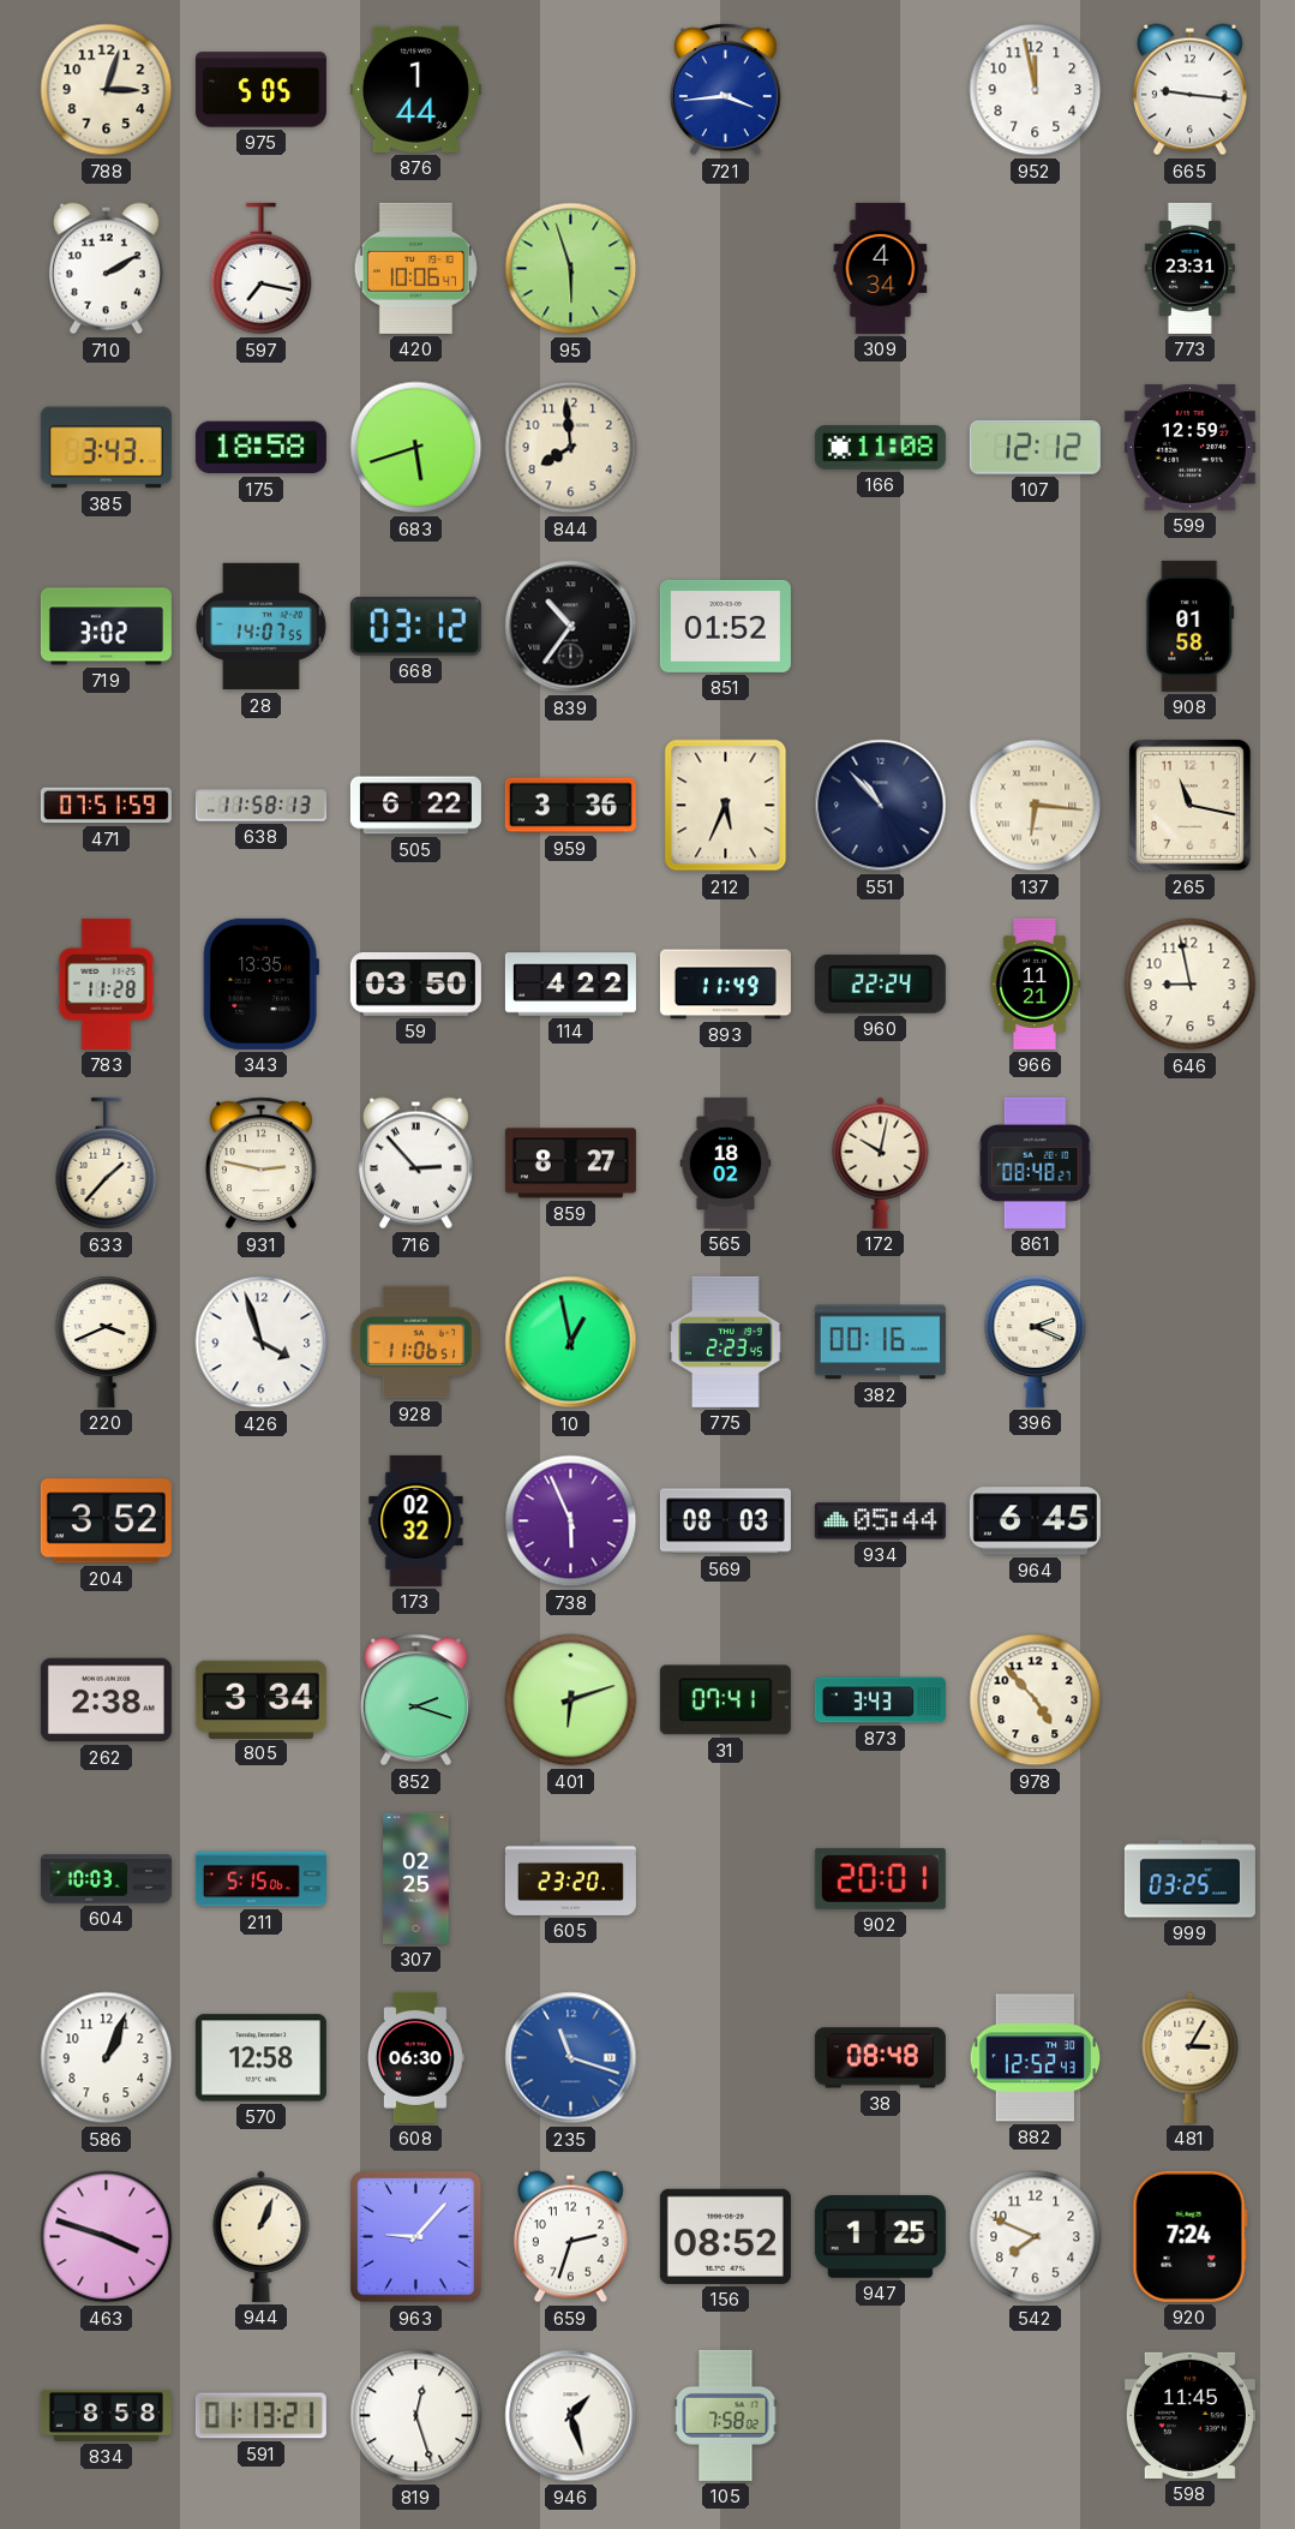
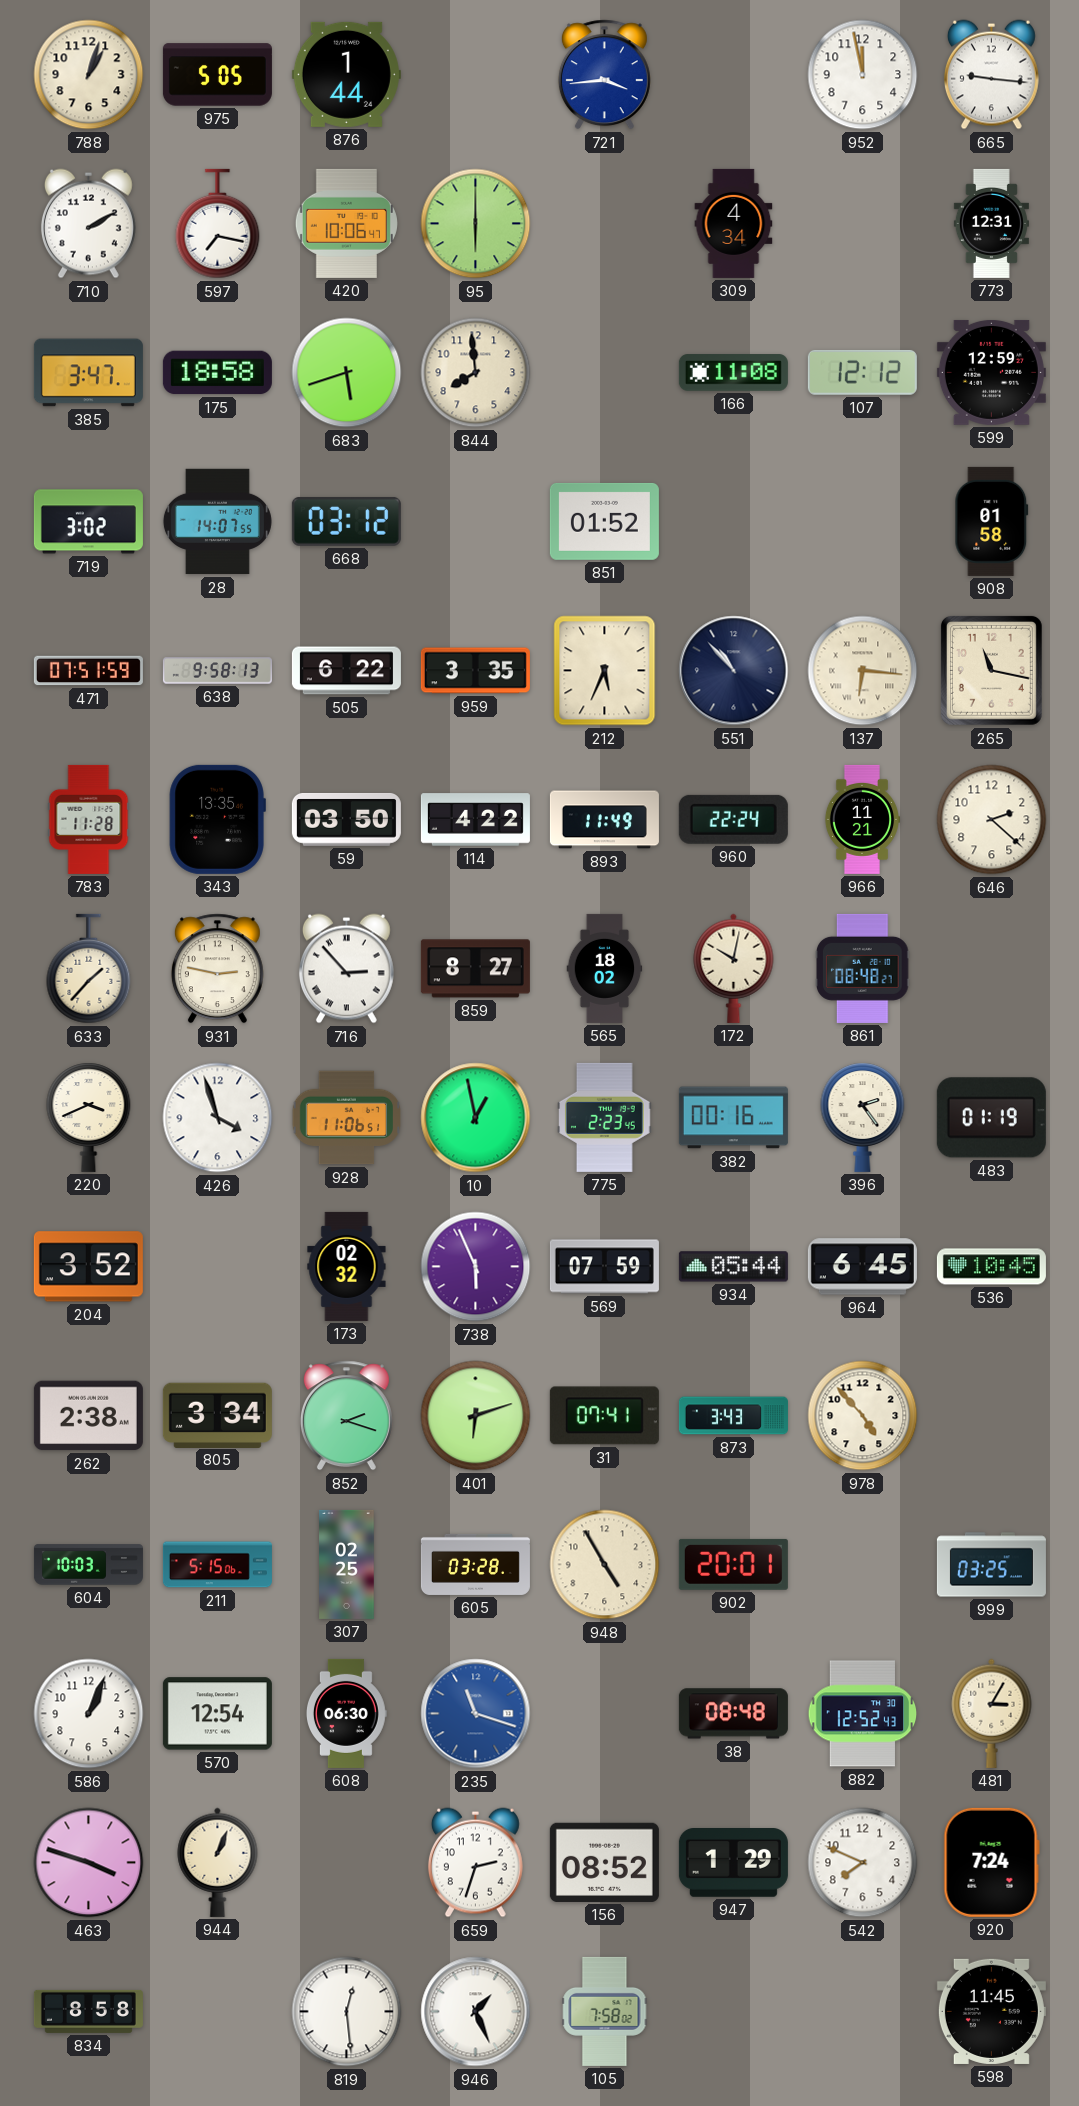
788: 3:03 -> 1:03
95: 5:57 -> 6:00
773: 23:31 -> 12:31
385: 3:43 -> 3:47
839: 10:36 -> none
638: 11:58 -> 9:58
959: 3:36 -> 3:35
646: 8:58 -> 2:22
396: 2:19 -> 2:24
483: none -> 01:19
569: 08:03 -> 07:59
536: none -> 10:45
605: 23:20 -> 03:28
948: none -> 4:55
570: 12:58 -> 12:54
963: 9:07 -> none
947: 1:25 -> 1:29
591: 01:13 -> none
819: 12:27 -> 12:29
946: 1:27 -> 1:26
